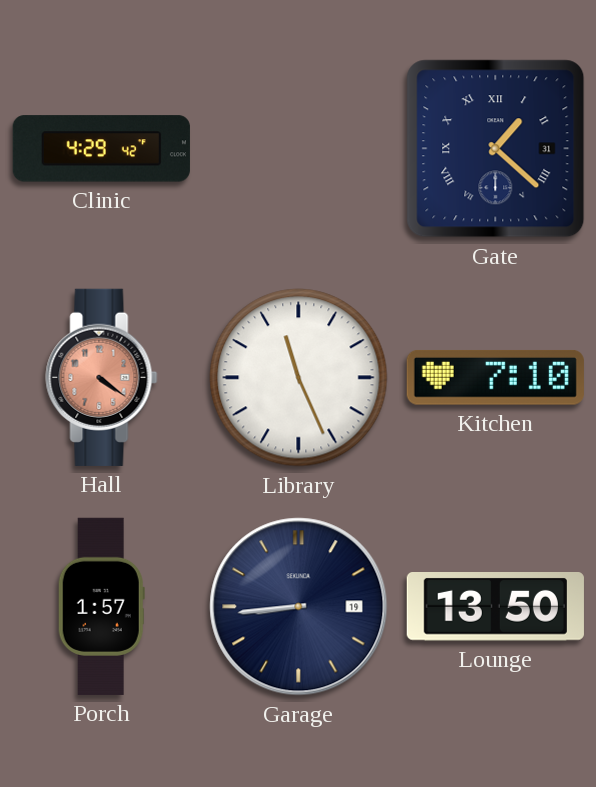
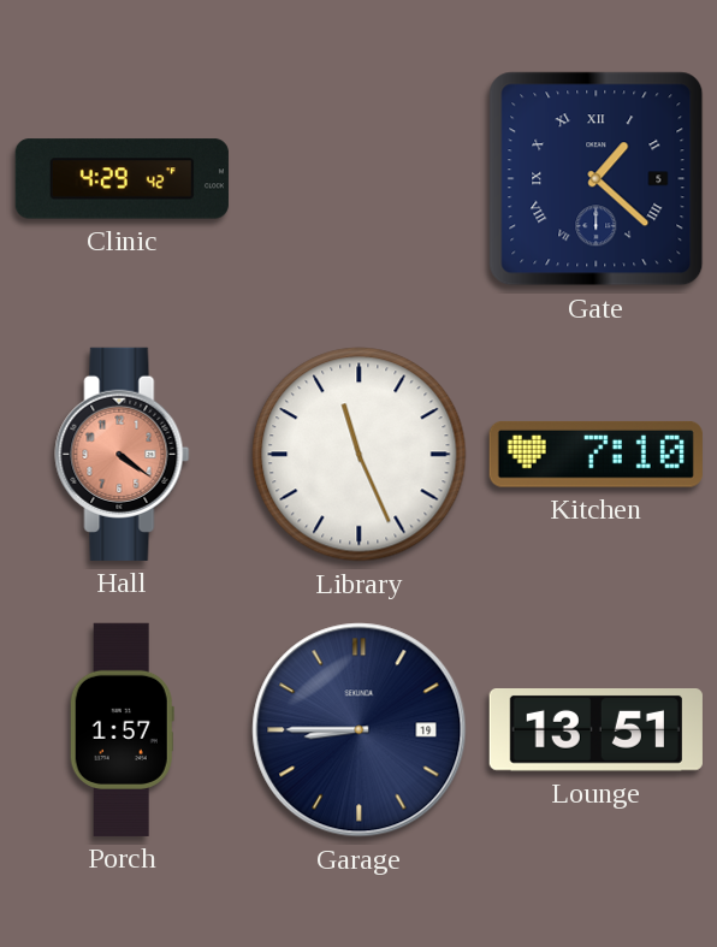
Gate date: 31 -> 5
Garage: 8:44 -> 8:45
Lounge: 13:50 -> 13:51
